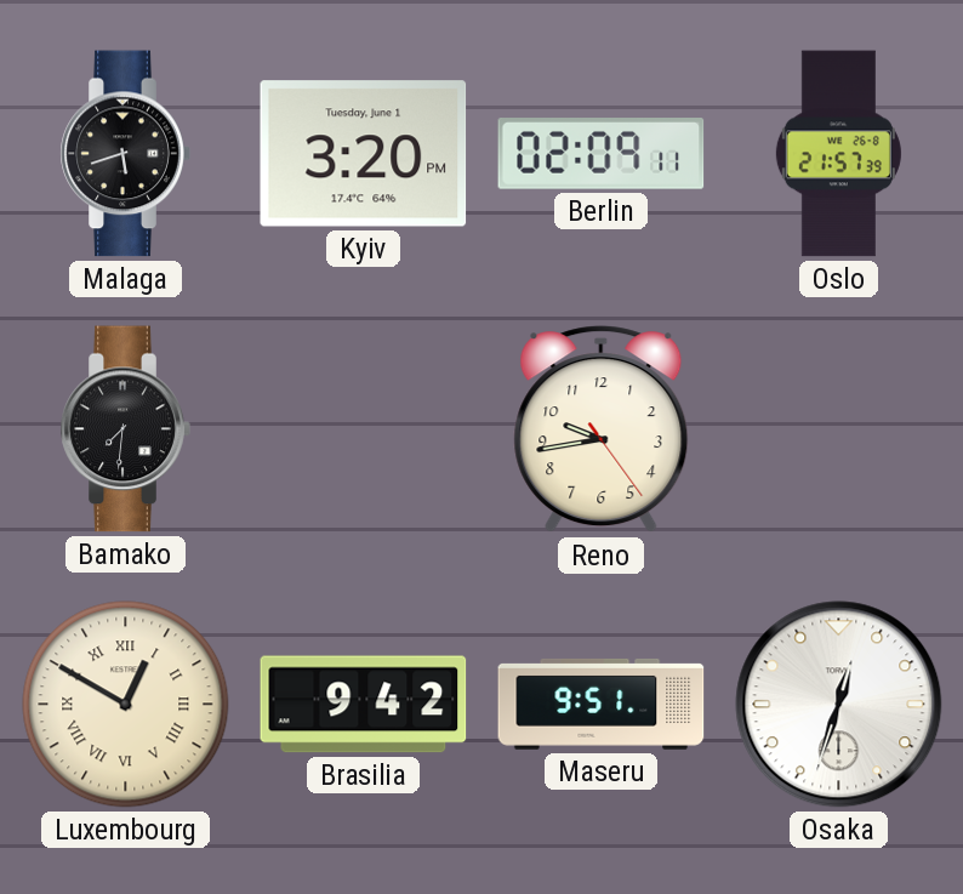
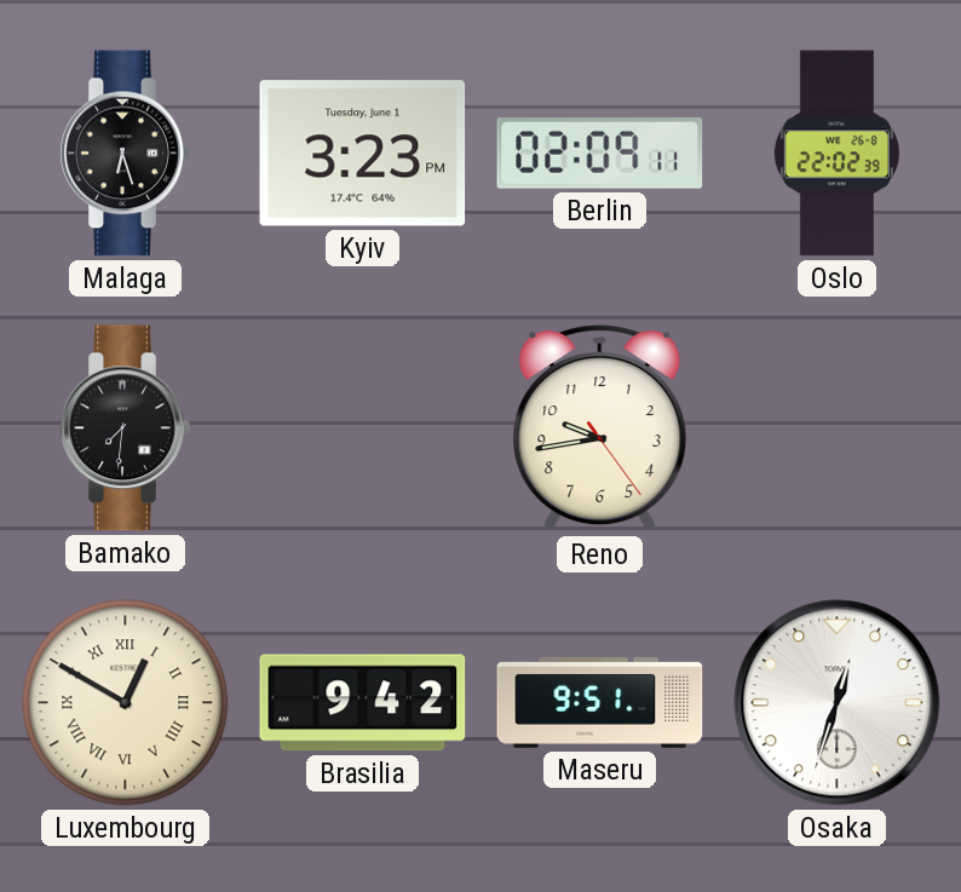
Malaga: 5:42 -> 6:27
Kyiv: 3:20 -> 3:23
Oslo: 21:57 -> 22:02
